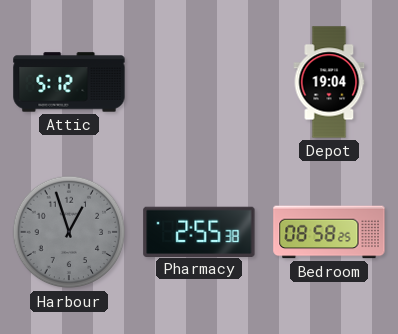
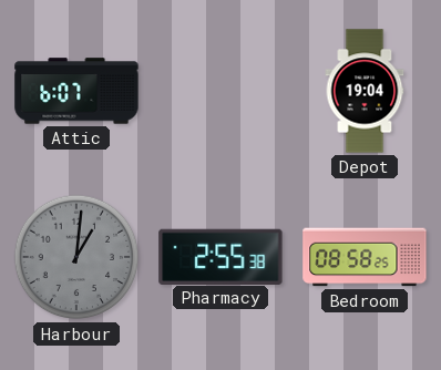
Attic: 5:12 -> 6:07
Harbour: 12:57 -> 1:01
